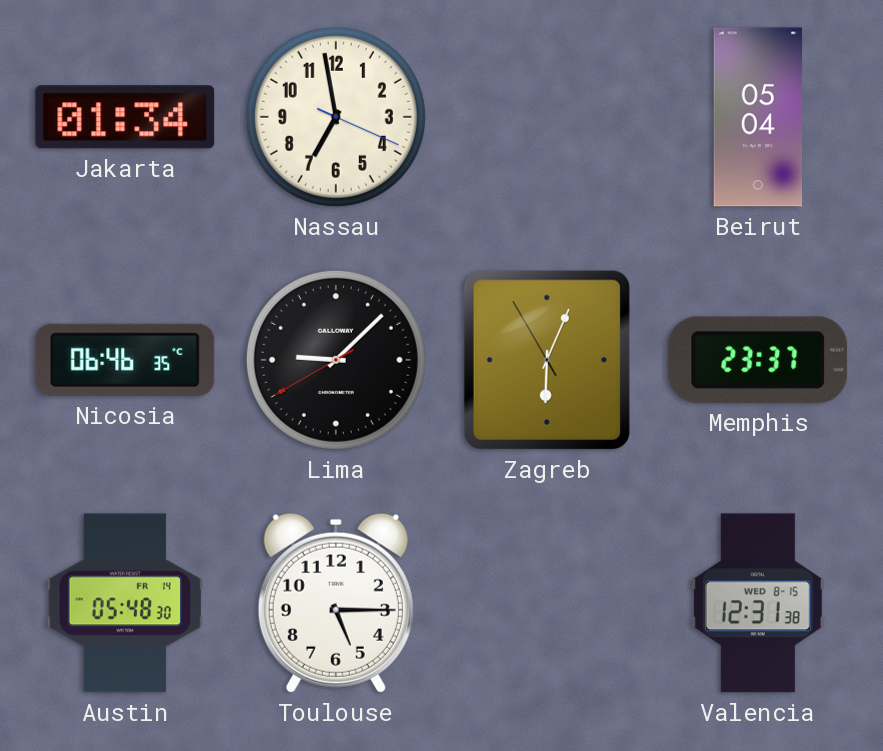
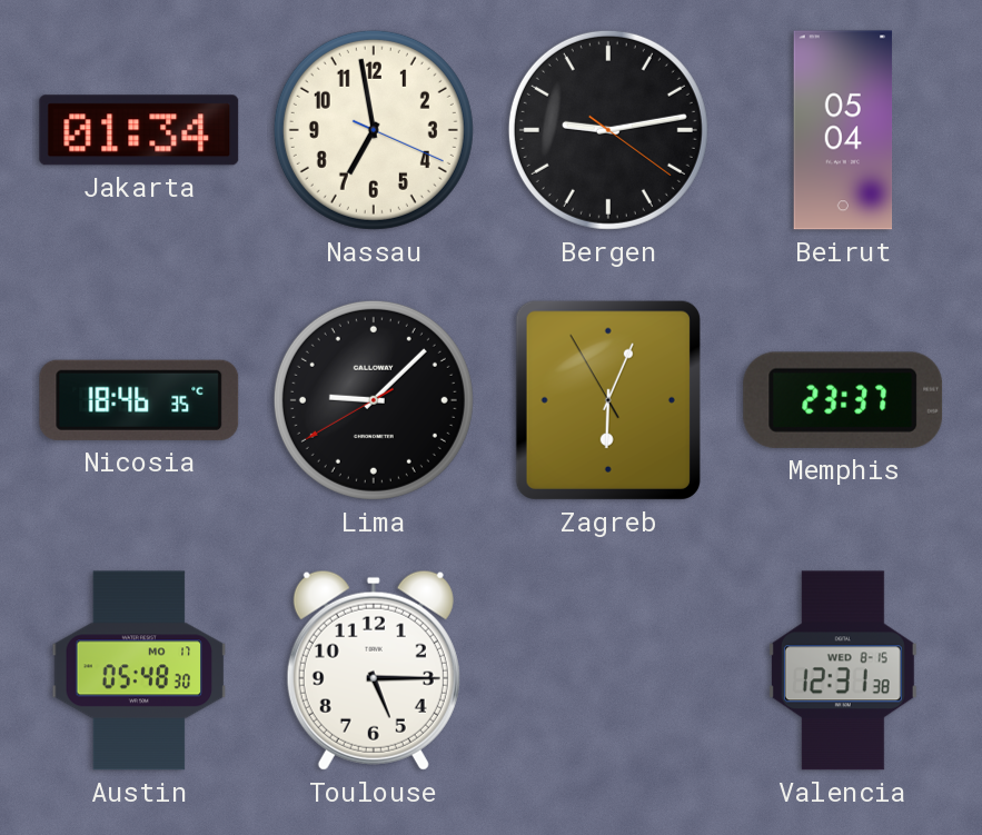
Bergen: none -> 9:13
Nicosia: 06:46 -> 18:46
Austin date: FR 14 -> MO 17
